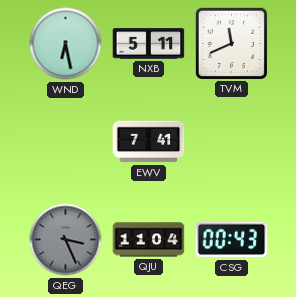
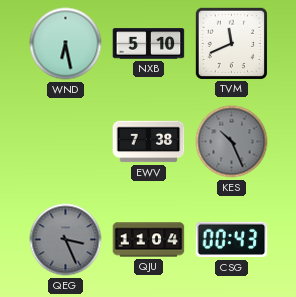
NXB: 5:11 -> 5:10
EWV: 7:41 -> 7:38
KES: none -> 10:26
